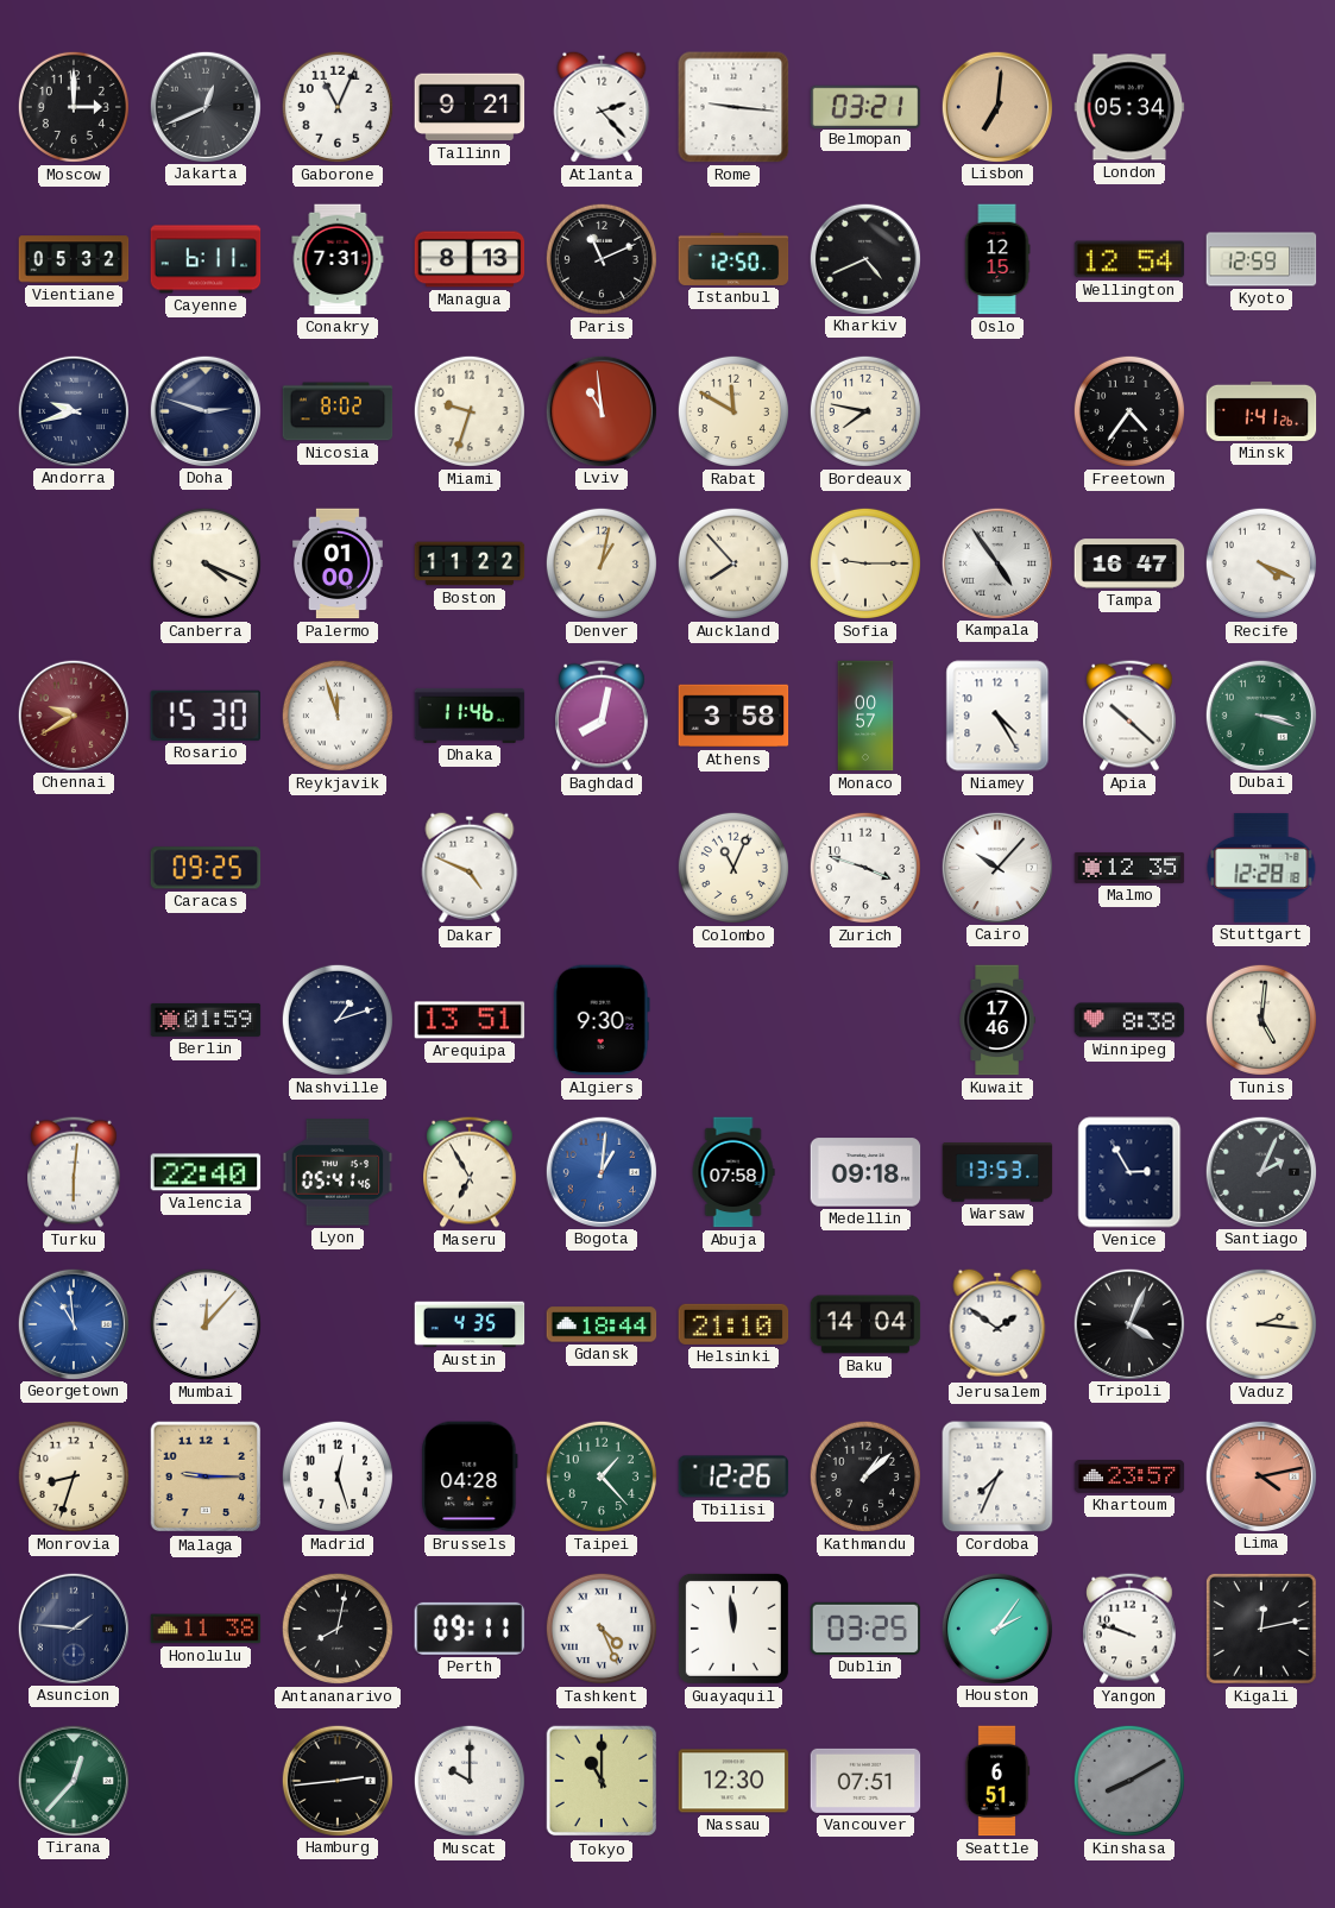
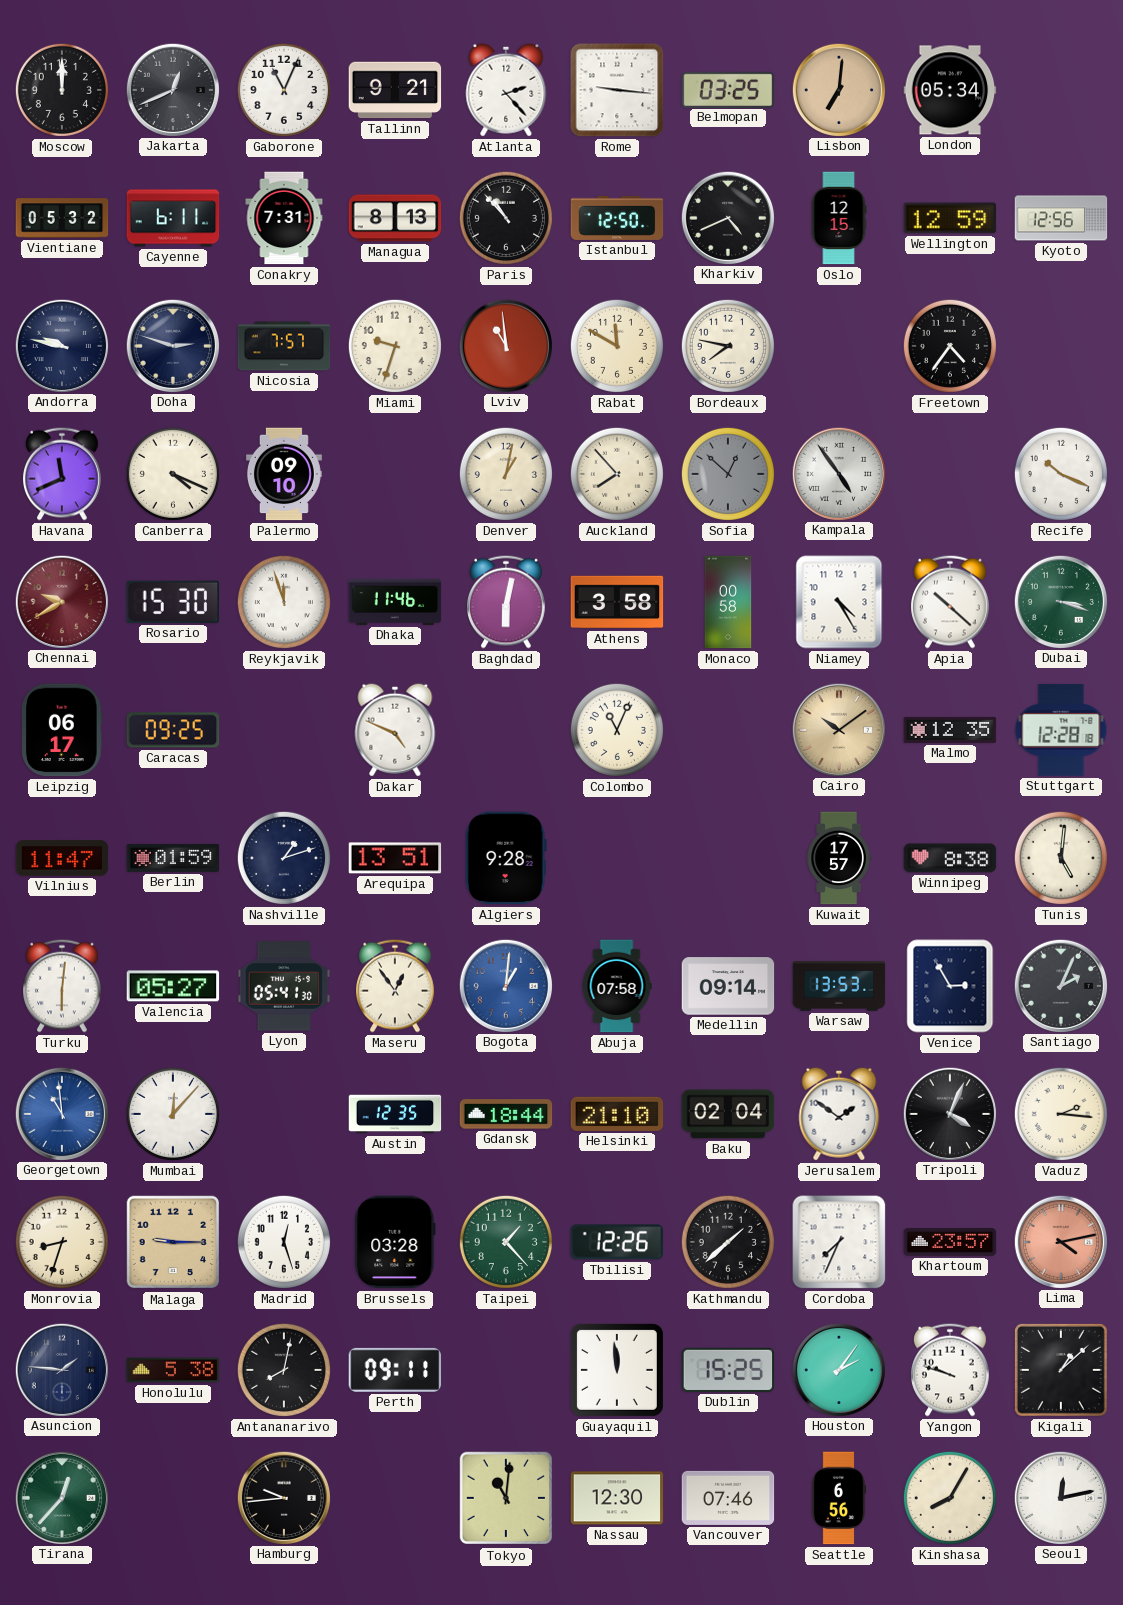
Moscow: 3:00 -> 12:00
Belmopan: 03:21 -> 03:25
Paris: 11:11 -> 10:53
Wellington: 12:54 -> 12:59
Kyoto: 12:59 -> 12:56
Andorra: 9:42 -> 9:47
Nicosia: 8:02 -> 7:57
Minsk: 1:41 -> none
Havana: none -> 11:41
Palermo: 01:00 -> 09:10
Boston: 11:22 -> none
Sofia: 9:15 -> 12:52
Sofia dial: cream -> grey
Tampa: 16:47 -> none
Recife: 4:19 -> 10:19
Baghdad: 8:02 -> 6:02
Monaco: 00:57 -> 00:58
Leipzig: none -> 06:17
Zurich: 3:48 -> none
Cairo: 10:07 -> 10:09
Cairo dial: white -> champagne
Vilnius: none -> 11:47
Algiers: 9:30 -> 9:28
Kuwait: 17:46 -> 17:57
Valencia: 22:40 -> 05:27
Lyon: 05:41:46 -> 05:41:30
Maseru: 6:55 -> 12:54
Medellin: 09:18 -> 09:14
Austin: 4:35 -> 12:35
Baku: 14:04 -> 02:04
Brussels: 04:28 -> 03:28
Kathmandu: 1:08 -> 1:38
Honolulu: 11:38 -> 5:38
Tashkent: 4:26 -> none
Dublin: 03:25 -> 15:25
Kigali: 12:13 -> 1:08
Hamburg: 2:44 -> 9:44
Muscat: 10:00 -> none
Tokyo: 11:00 -> 11:01
Vancouver: 07:51 -> 07:46
Seattle: 6:51 -> 6:56
Kinshasa: 8:10 -> 8:05
Kinshasa dial: grey -> cream
Seoul: none -> 12:13
